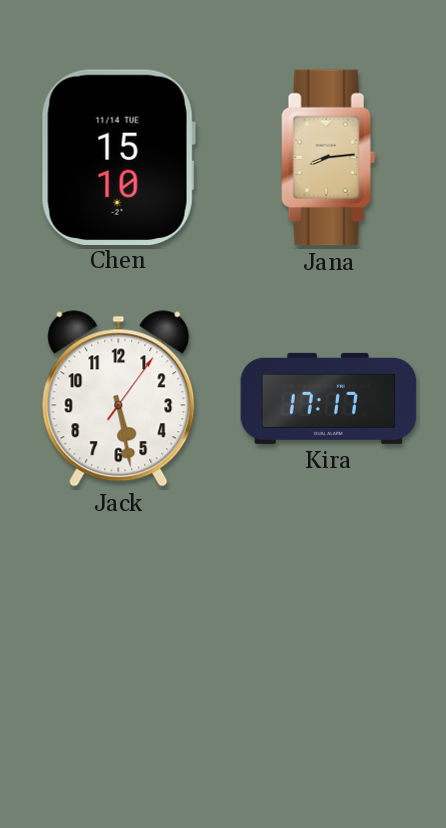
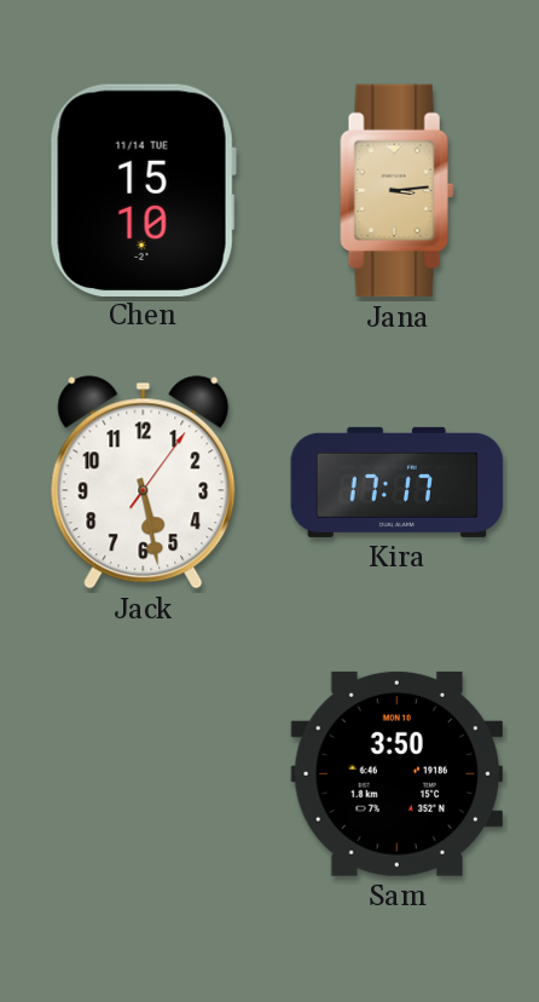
Jana: 8:14 -> 3:14
Sam: none -> 3:50
